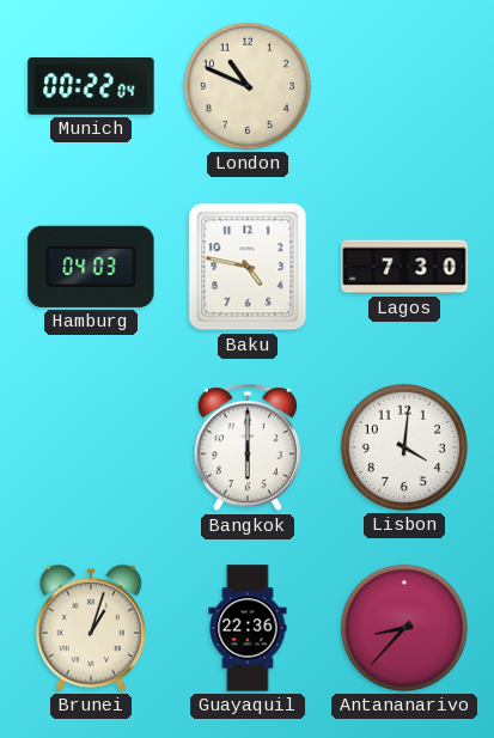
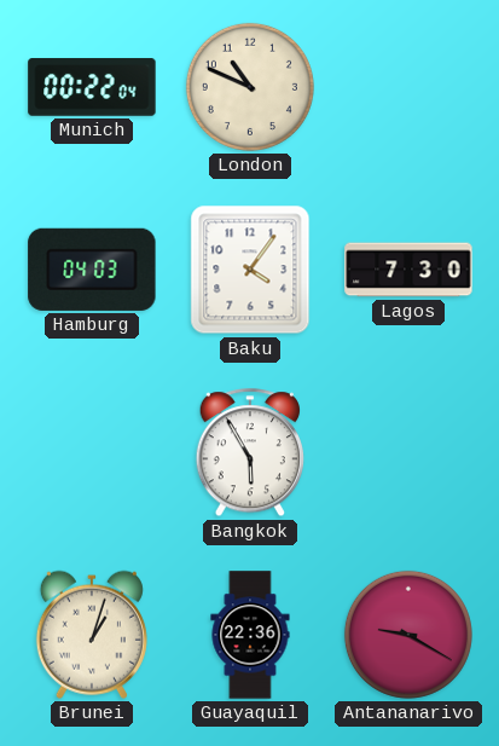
Baku: 4:47 -> 4:06
Bangkok: 6:00 -> 5:55
Lisbon: 4:01 -> none
Antananarivo: 8:37 -> 9:20
